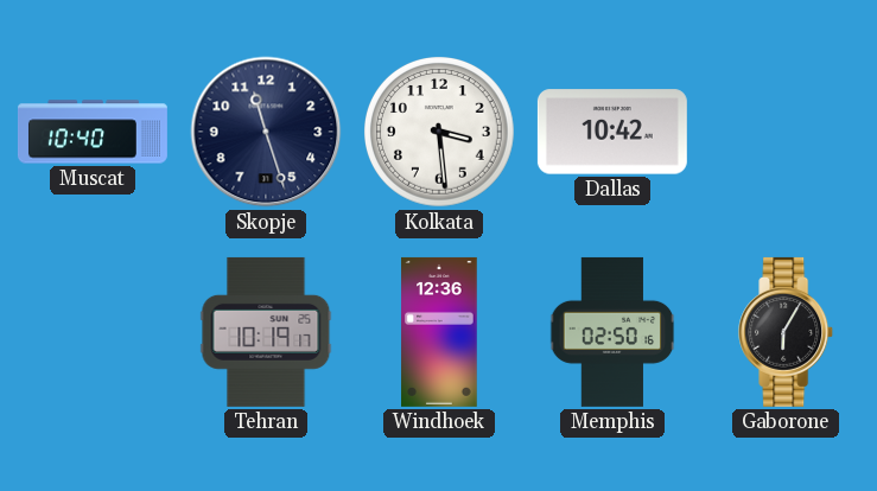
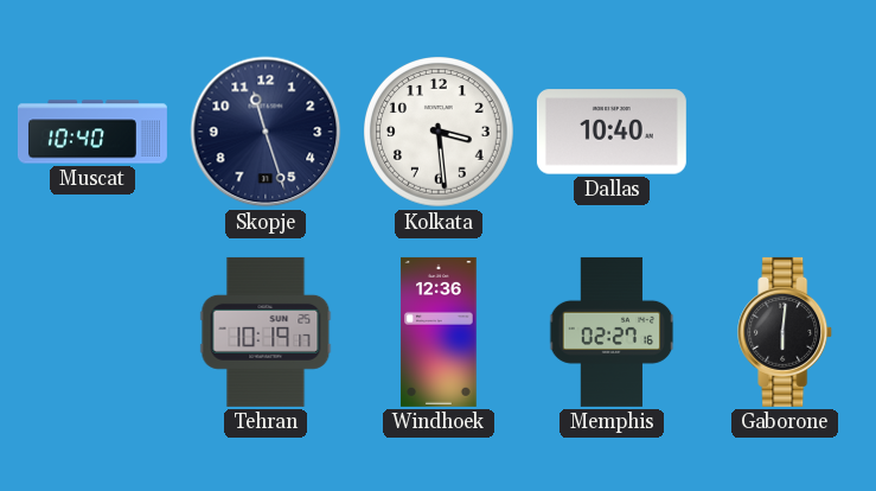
Dallas: 10:42 -> 10:40
Memphis: 02:50 -> 02:27
Gaborone: 6:05 -> 6:01
